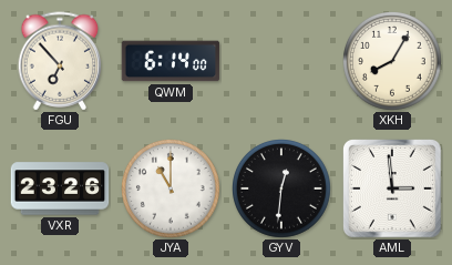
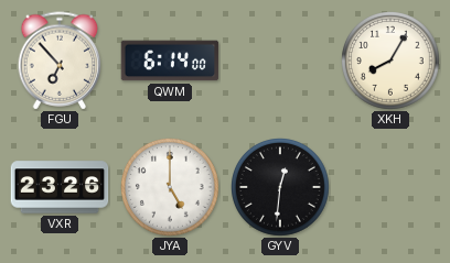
JYA: 11:00 -> 5:00
AML: 2:59 -> none
